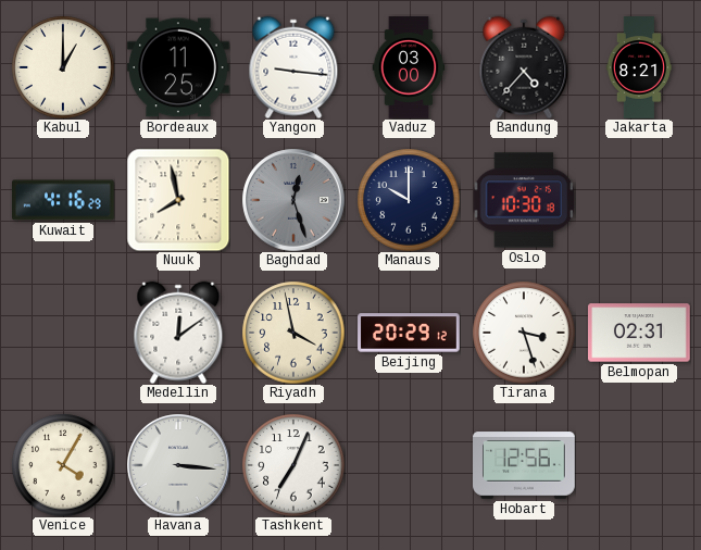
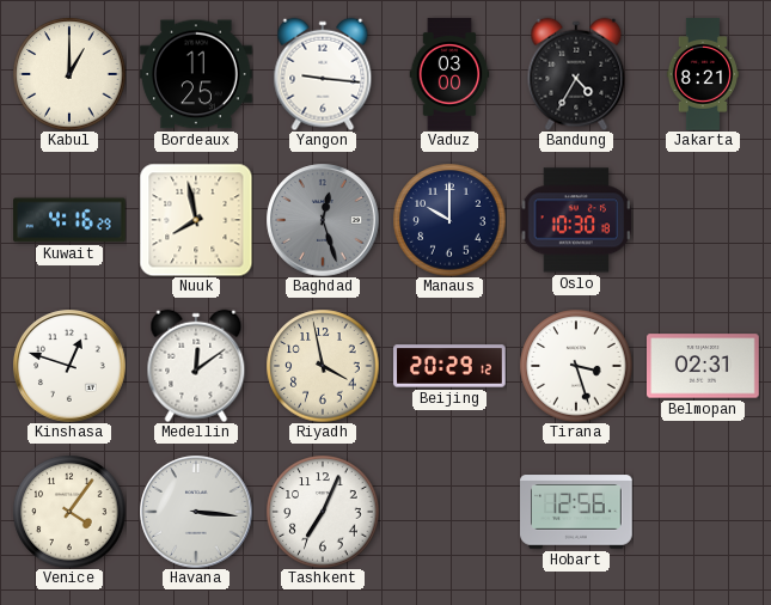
Bandung: 4:37 -> 4:35
Kinshasa: none -> 12:48
Venice: 4:05 -> 4:06
